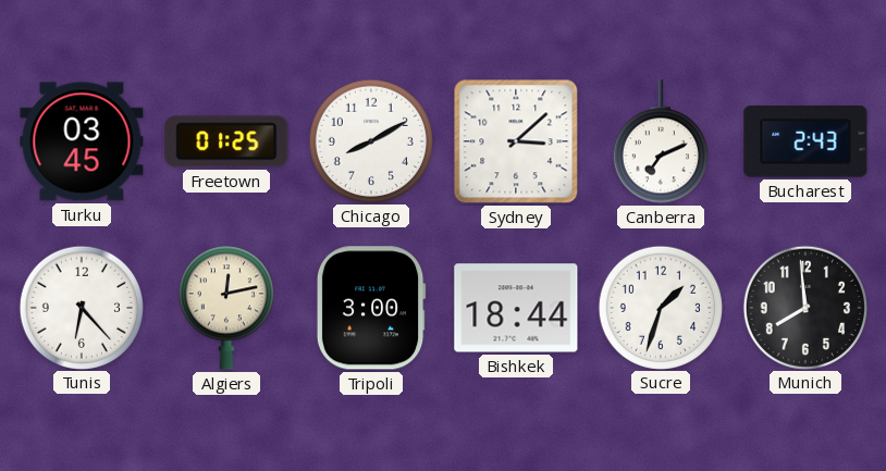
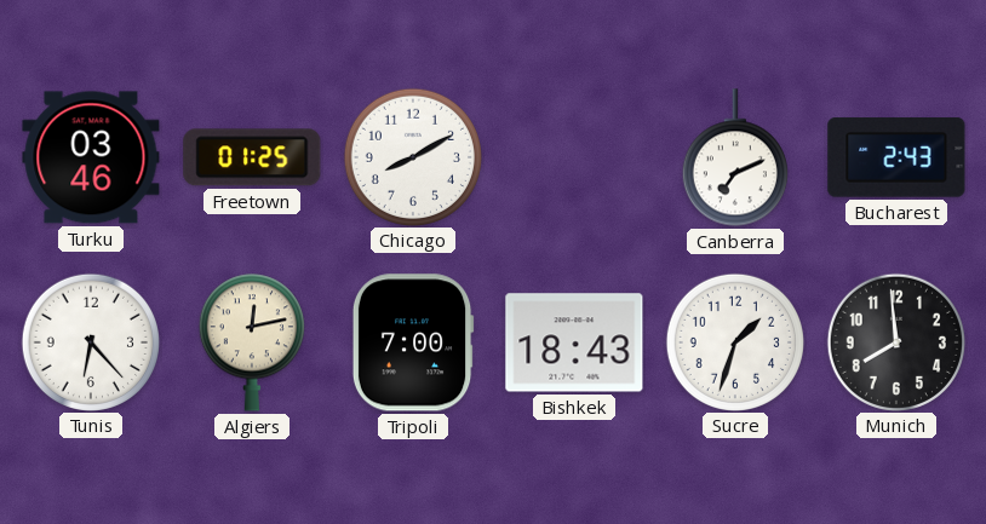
Turku: 03:45 -> 03:46
Sydney: 3:08 -> none
Tripoli: 3:00 -> 7:00
Bishkek: 18:44 -> 18:43
